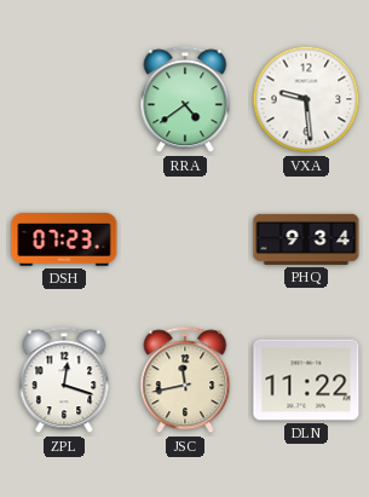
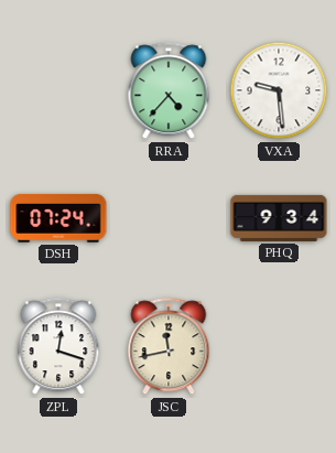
RRA: 4:39 -> 4:37
DSH: 07:23 -> 07:24
DLN: 11:22 -> none
